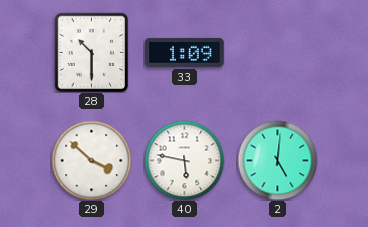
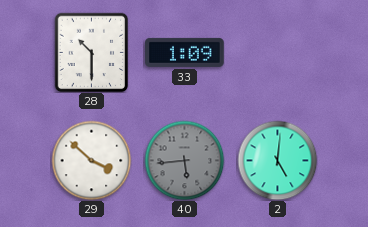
40: 5:47 -> 5:44
40 dial: white -> grey
